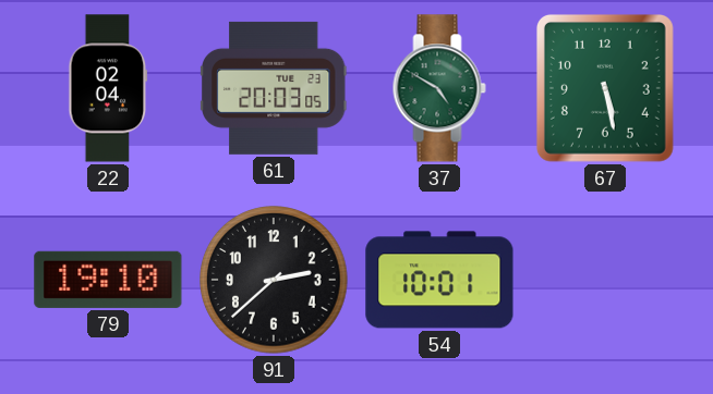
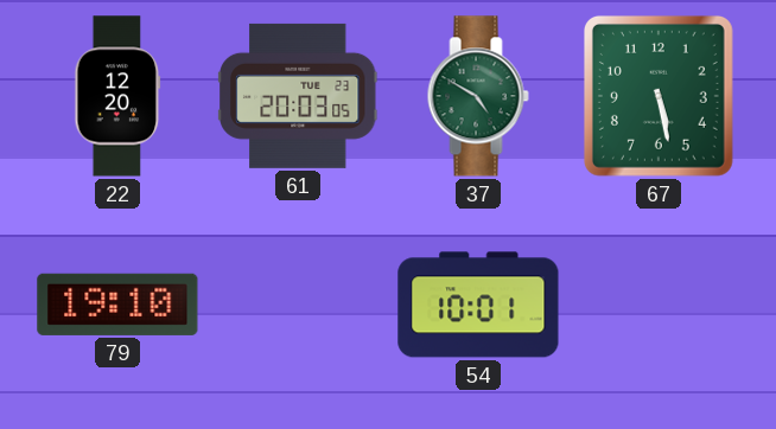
22: 02:04 -> 12:20
91: 2:38 -> none
